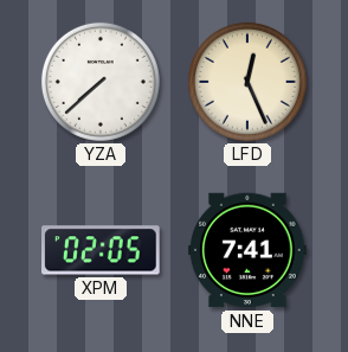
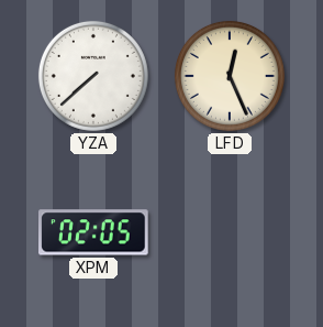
NNE: 7:41 -> none
